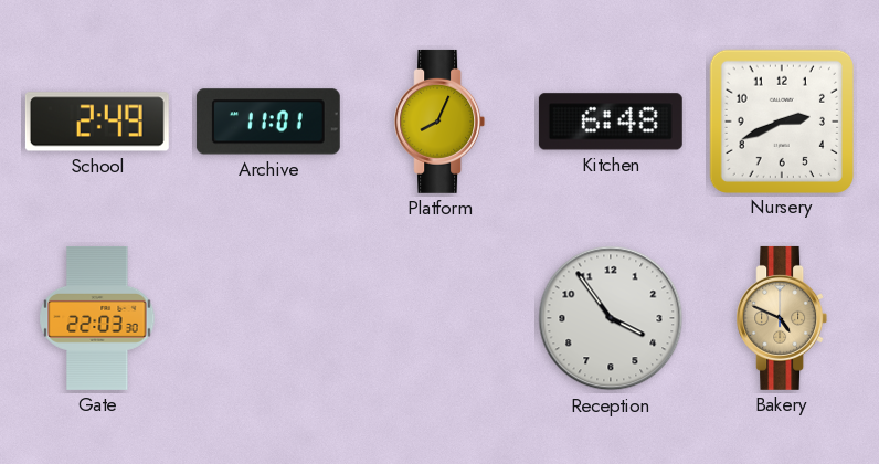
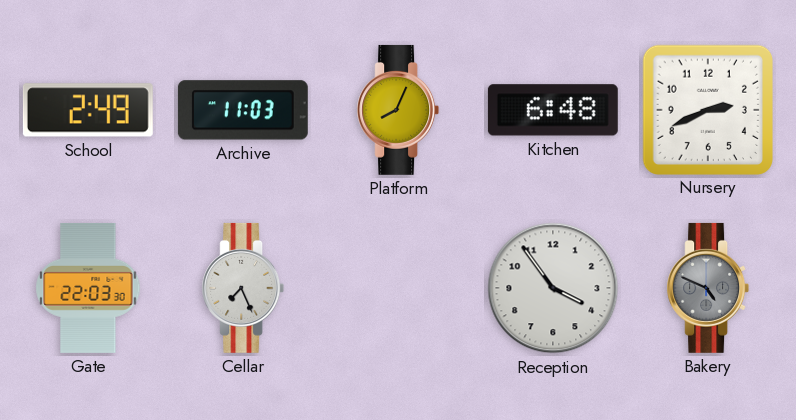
Archive: 11:01 -> 11:03
Cellar: none -> 7:26
Bakery dial: champagne -> grey
